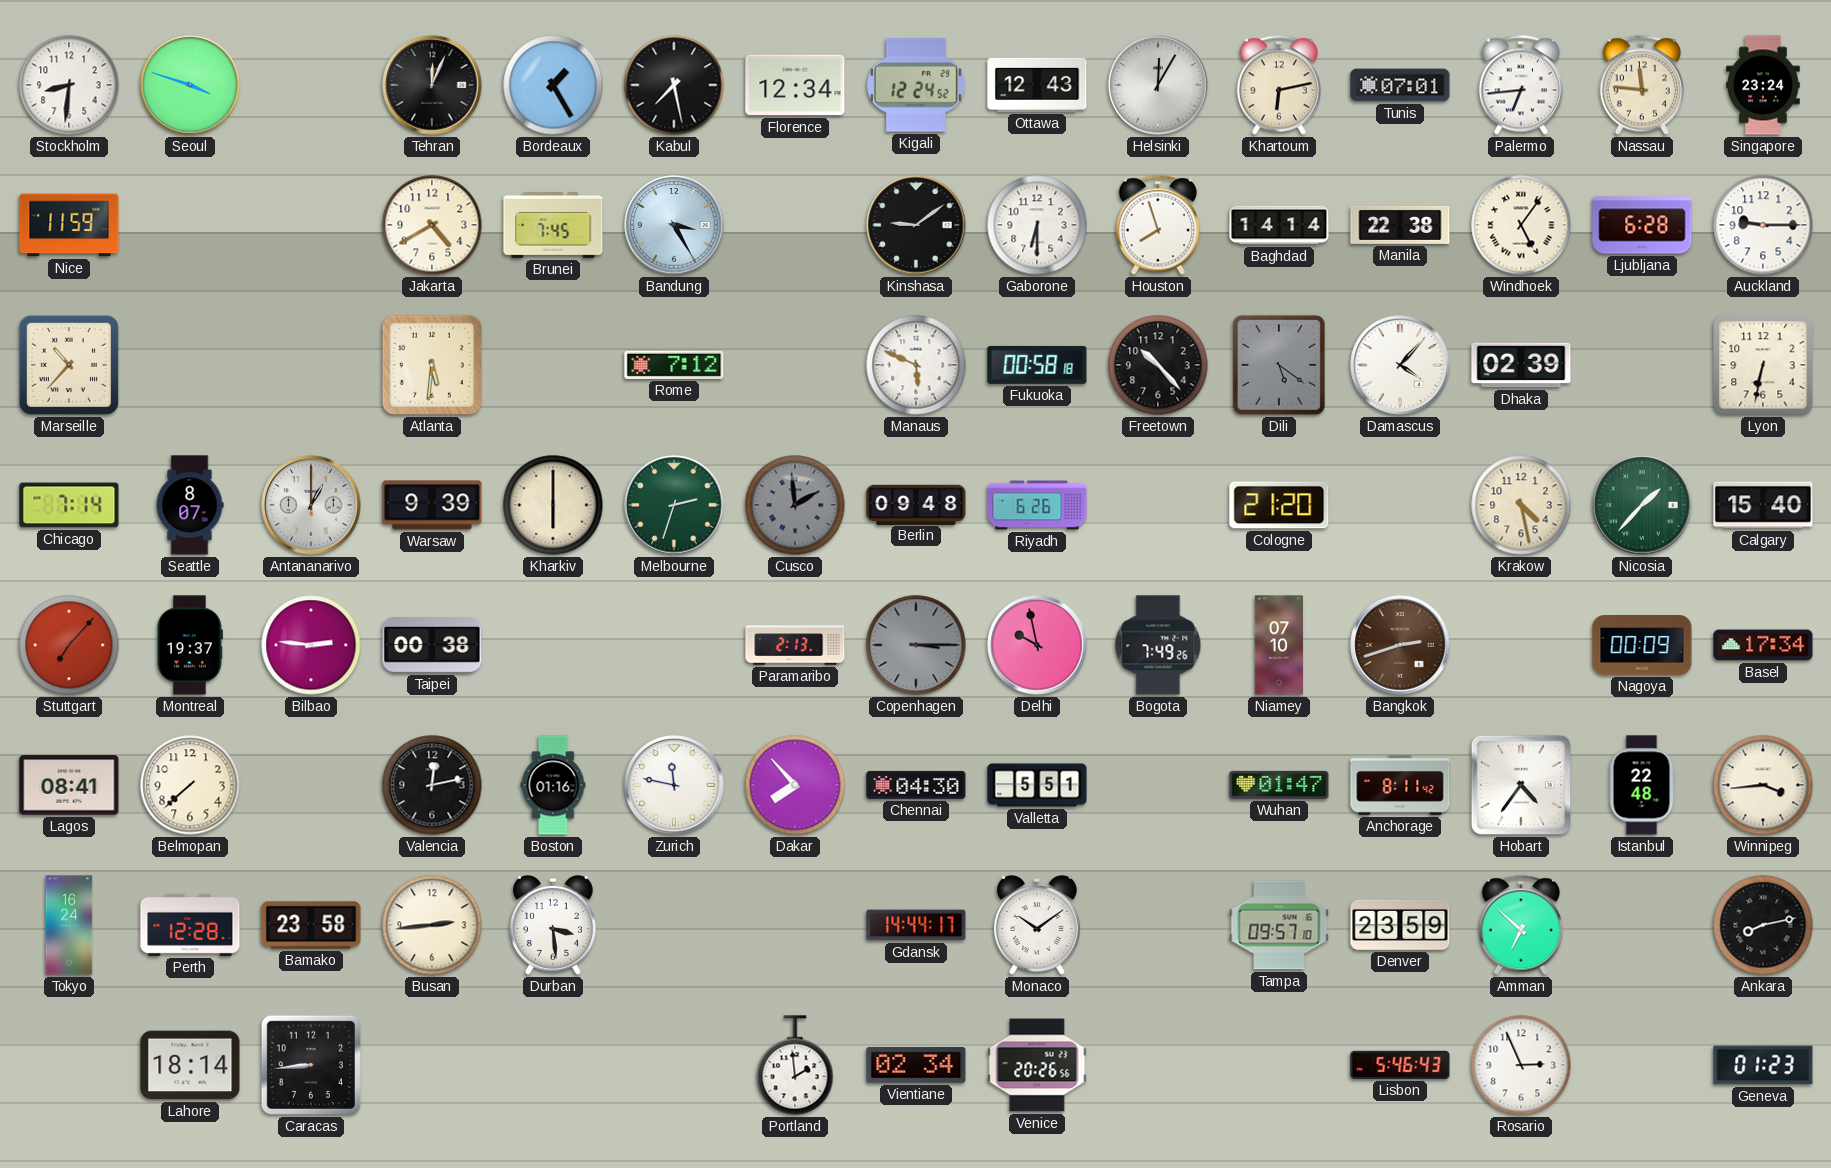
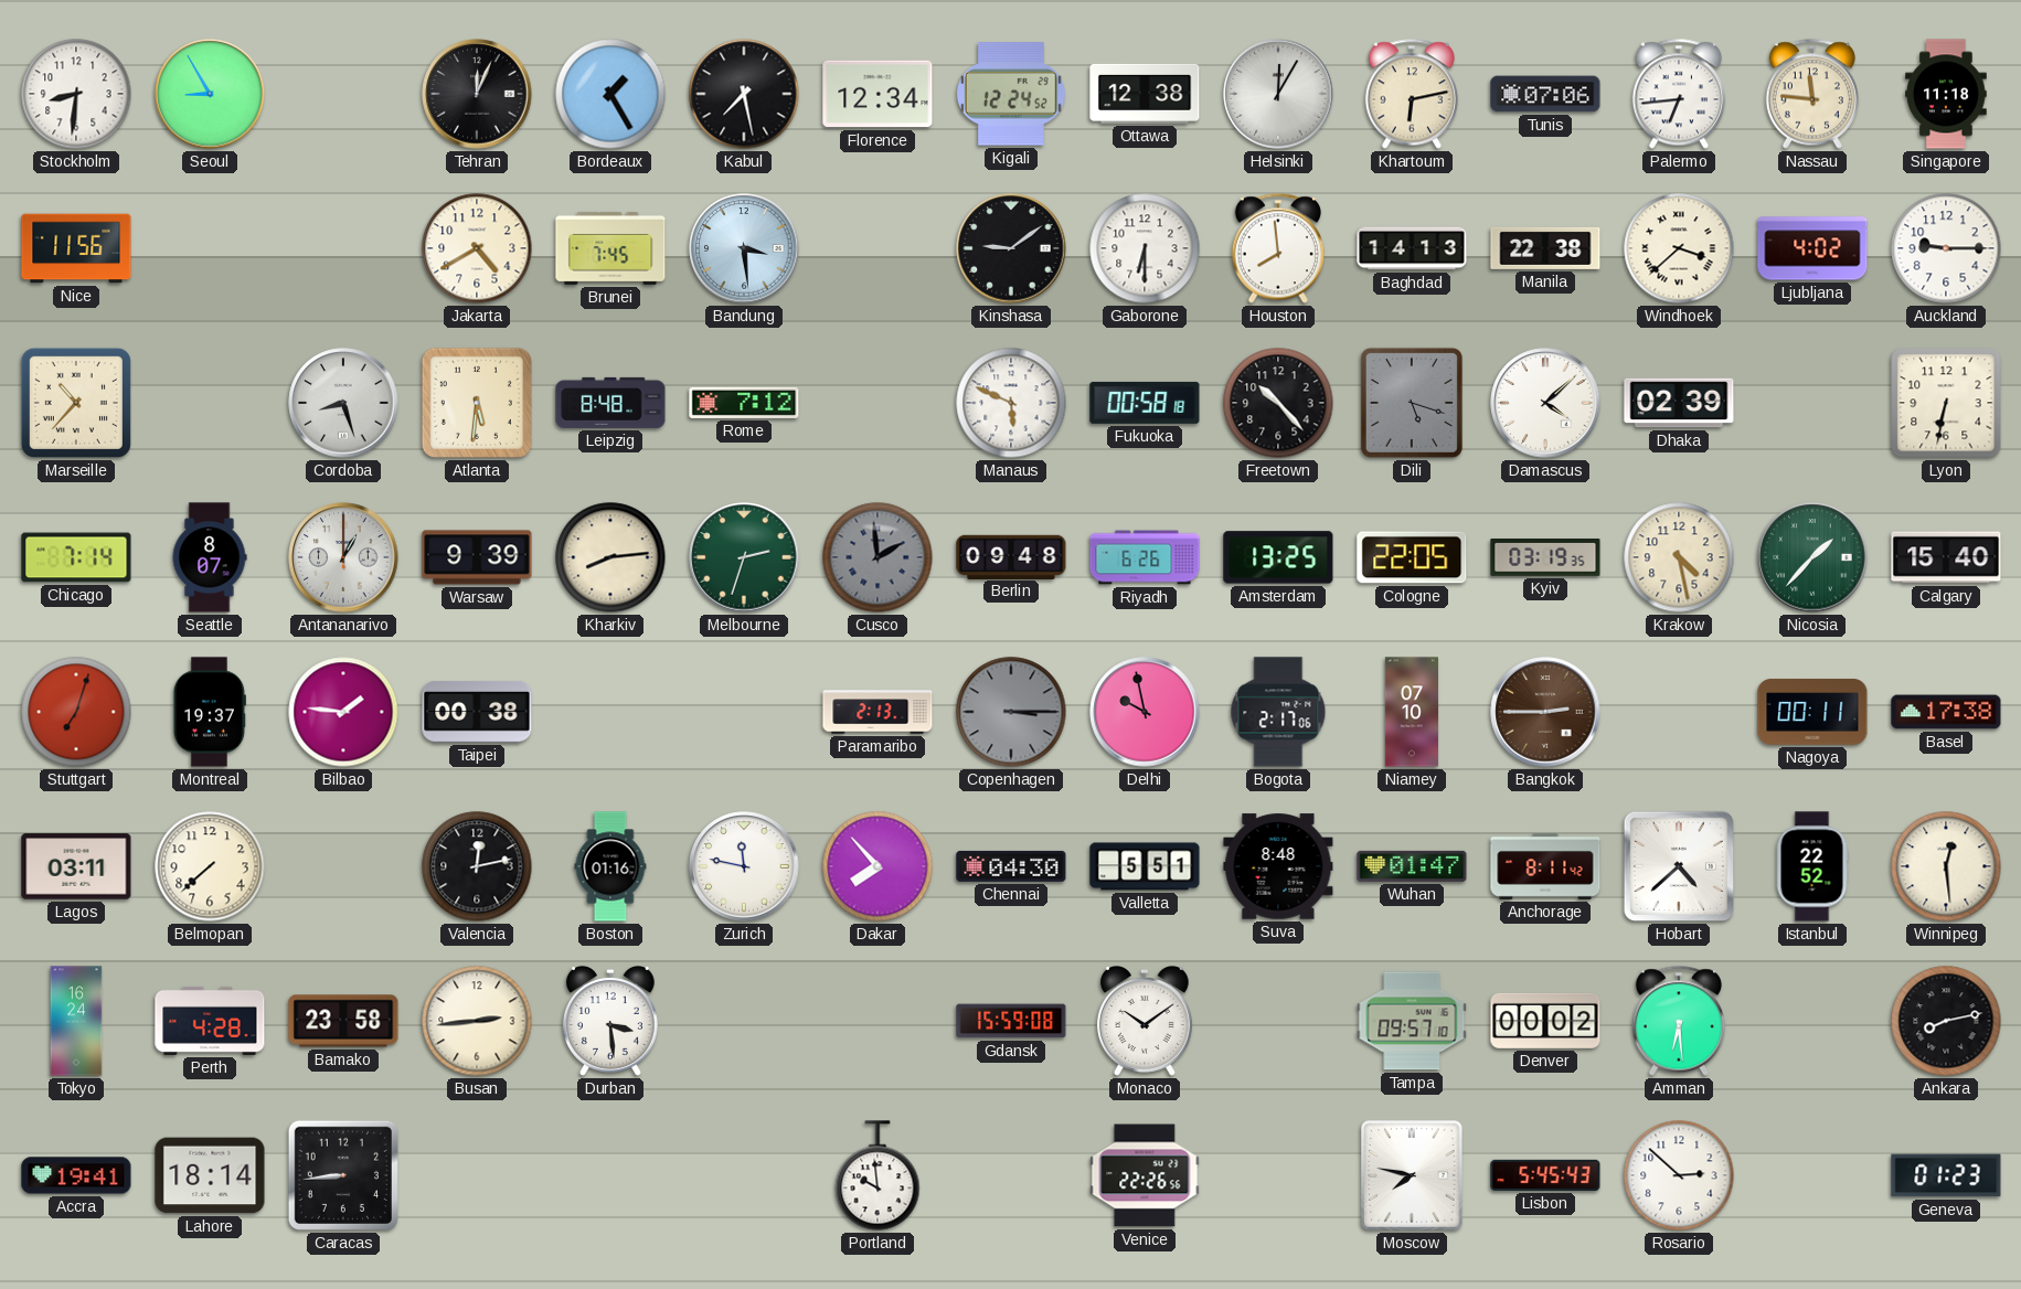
Seoul: 3:48 -> 8:55
Ottawa: 12:43 -> 12:38
Tunis: 07:01 -> 07:06
Singapore: 23:24 -> 11:18
Nice: 11:59 -> 11:56
Bandung: 3:25 -> 3:29
Houston: 7:57 -> 7:59
Baghdad: 14:14 -> 14:13
Windhoek: 5:06 -> 3:38
Ljubljana: 6:28 -> 4:02
Cordoba: none -> 8:27
Leipzig: none -> 8:48
Dili: 5:21 -> 5:18
Damascus: 4:07 -> 4:08
Kharkiv: 6:00 -> 8:14
Amsterdam: none -> 13:25
Cologne: 21:20 -> 22:05
Kyiv: none -> 03:19
Stuttgart: 7:07 -> 7:03
Bilbao: 2:46 -> 1:46
Bogota: 7:49 -> 2:17
Bangkok: 2:42 -> 2:45
Nagoya: 00:09 -> 00:11
Basel: 17:34 -> 17:38
Lagos: 08:41 -> 03:11
Suva: none -> 8:48
Hobart: 4:36 -> 4:38
Istanbul: 22:48 -> 22:52
Winnipeg: 3:44 -> 12:29
Perth: 12:28 -> 4:28
Gdansk: 14:44 -> 15:59
Denver: 23:59 -> 00:02
Amman: 6:52 -> 6:29
Accra: none -> 19:41
Portland: 1:59 -> 9:59
Vientiane: 02:34 -> none
Venice: 20:26 -> 22:26
Moscow: none -> 7:47
Lisbon: 5:46 -> 5:45
Rosario: 2:56 -> 2:52
